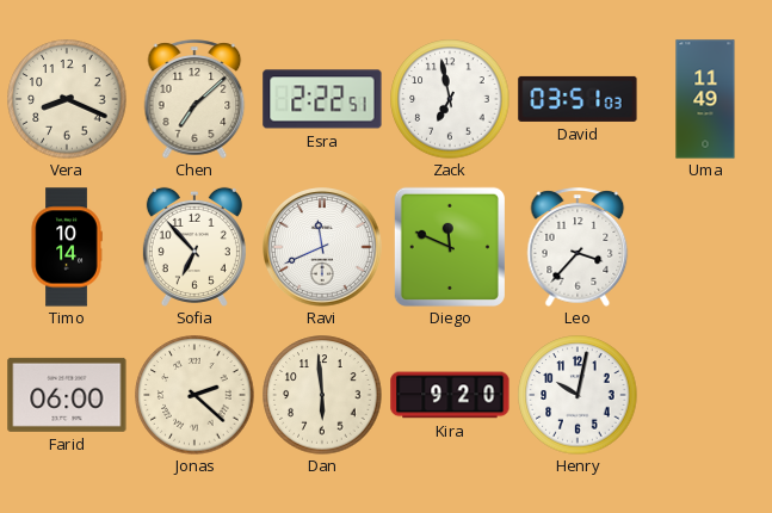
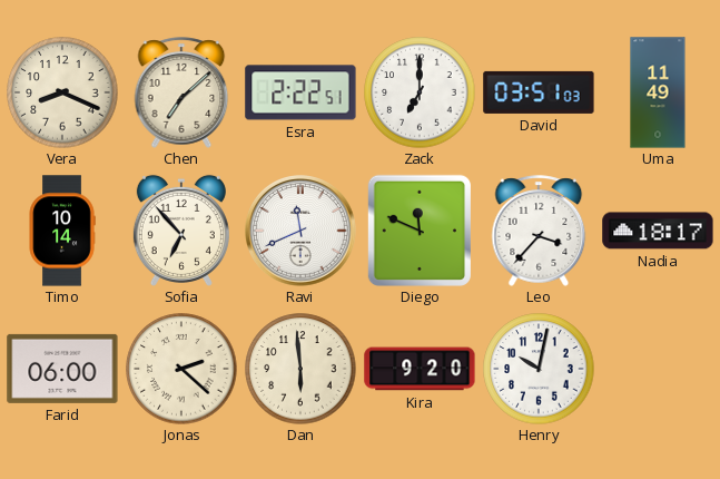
Zack: 6:58 -> 7:00
Nadia: none -> 18:17
